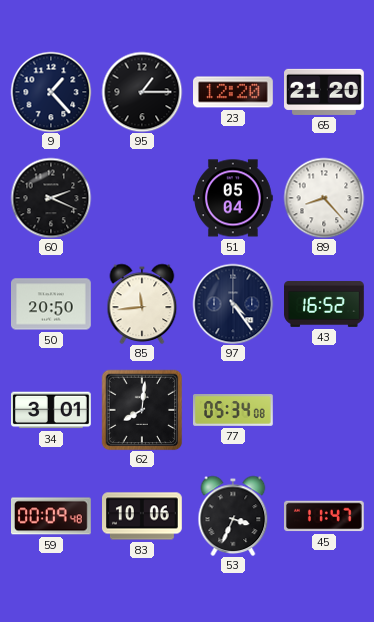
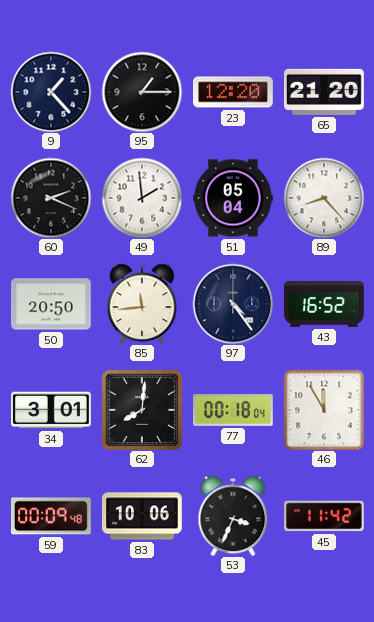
49: none -> 1:59
77: 05:34 -> 00:18
46: none -> 11:55
45: 11:47 -> 11:42
